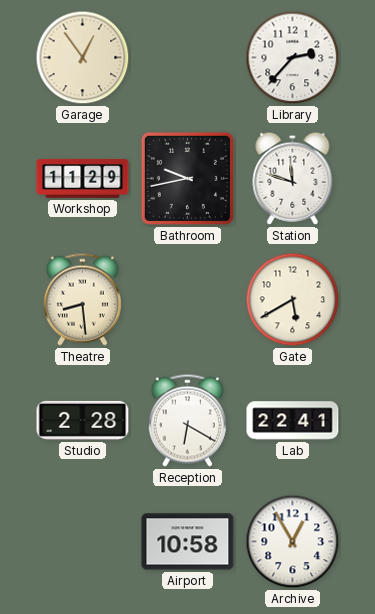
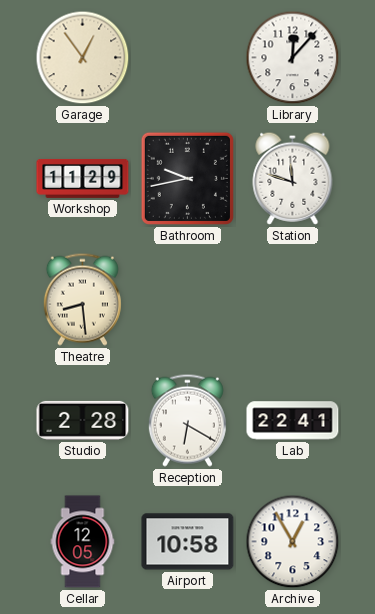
Library: 2:37 -> 12:07
Gate: 5:40 -> none
Cellar: none -> 12:05
